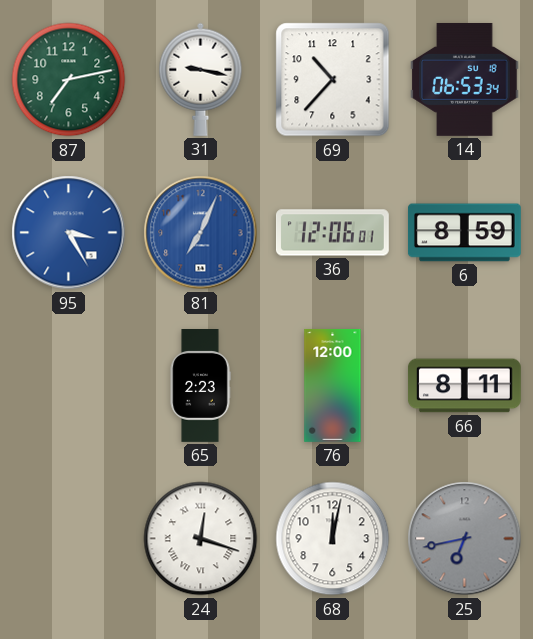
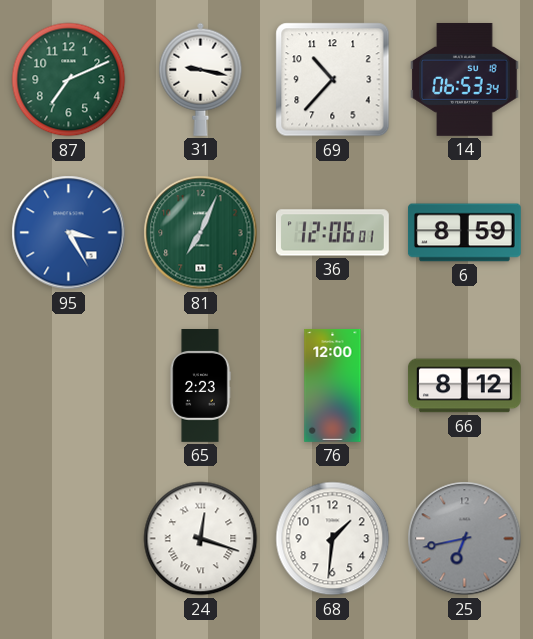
87: 7:13 -> 7:11
81 dial: blue -> green
66: 8:11 -> 8:12
68: 12:02 -> 1:31
